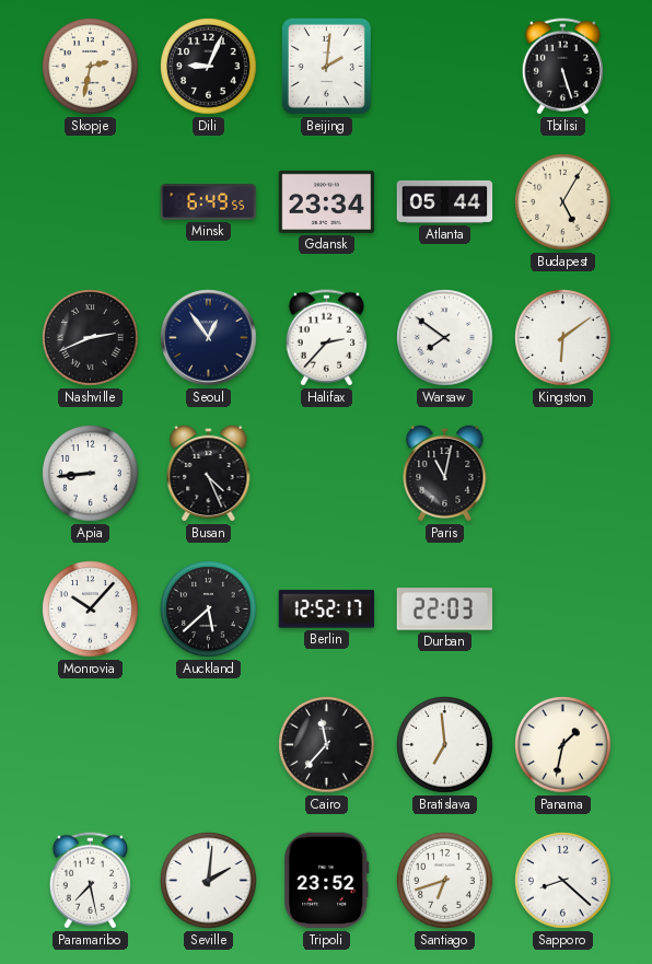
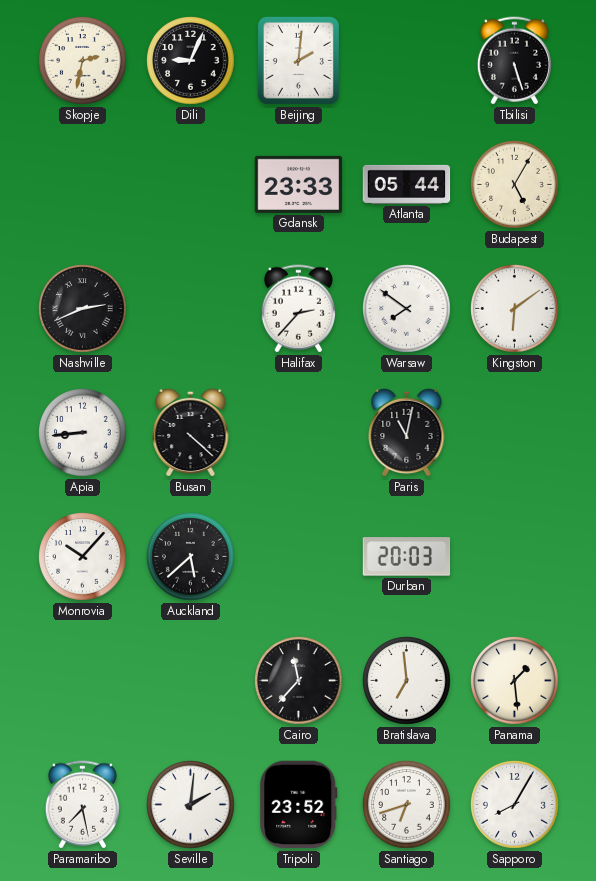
Minsk: 6:49 -> none
Gdansk: 23:34 -> 23:33
Seoul: 12:54 -> none
Busan: 4:26 -> 4:22
Berlin: 12:52 -> none
Durban: 22:03 -> 20:03
Panama: 1:32 -> 1:29
Sapporo: 8:22 -> 8:05
